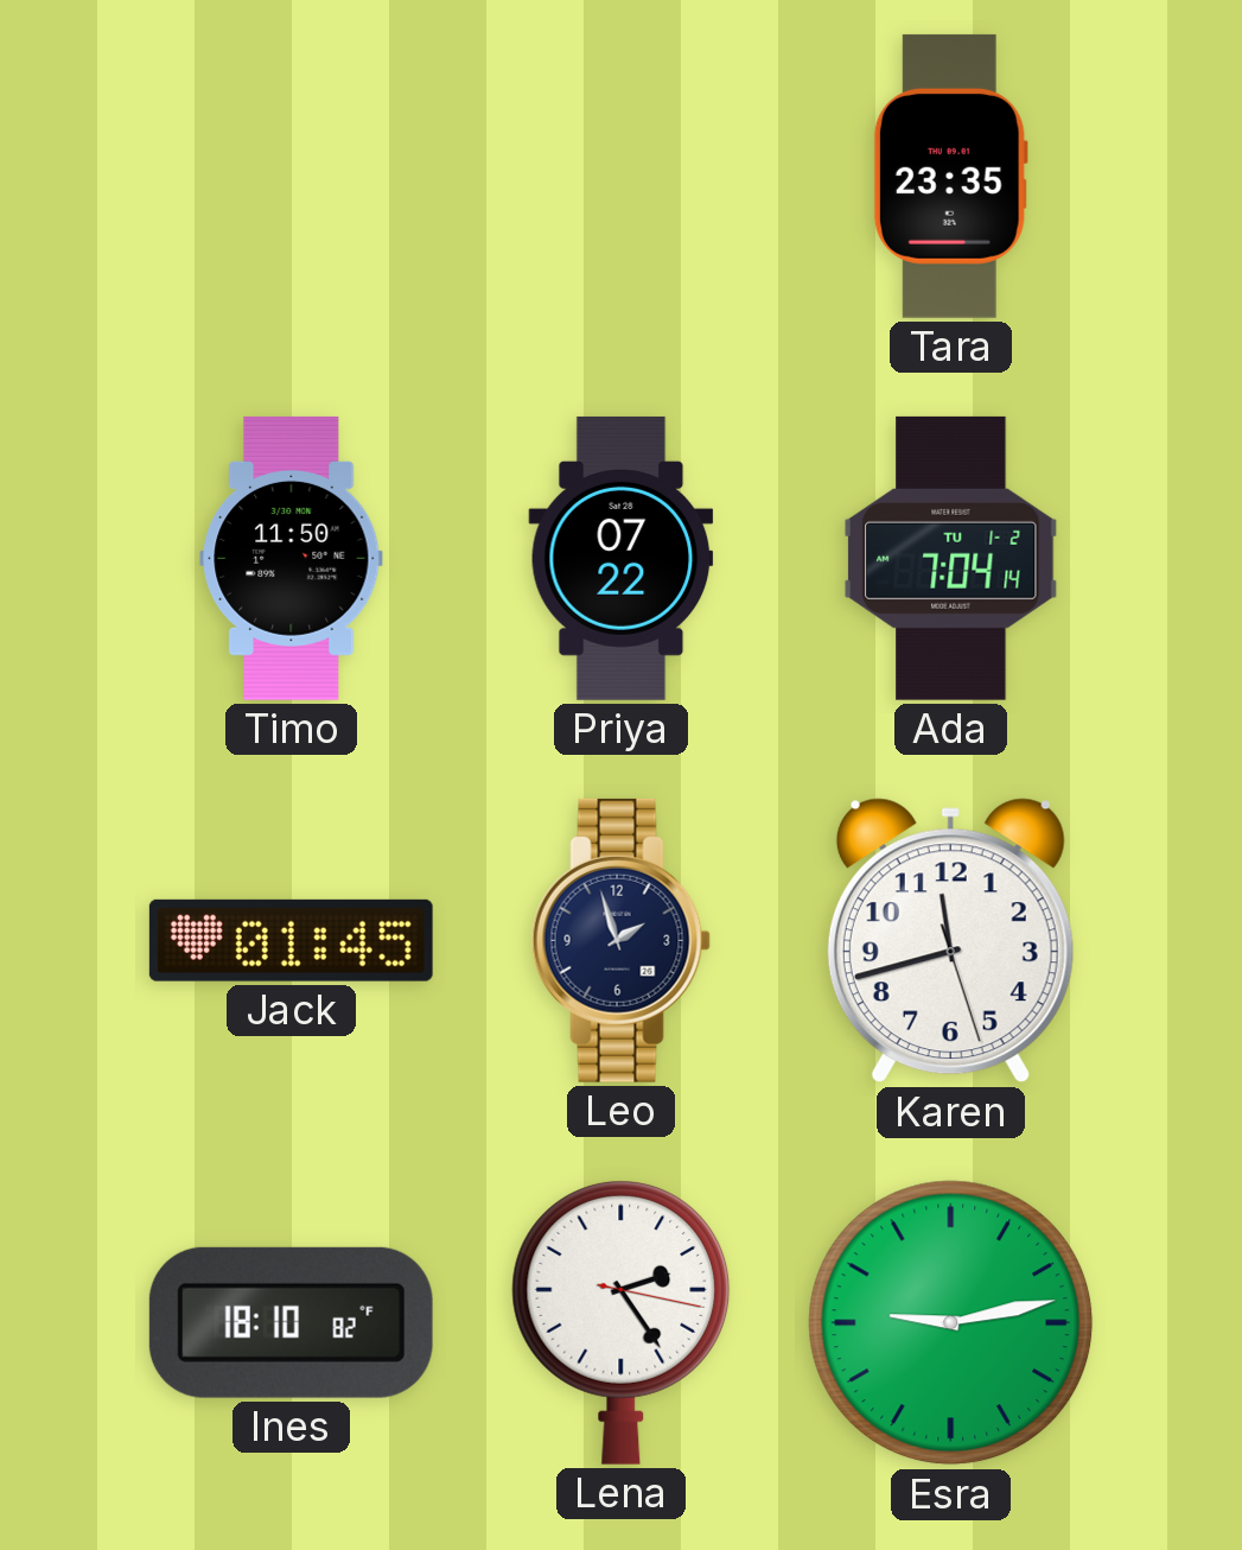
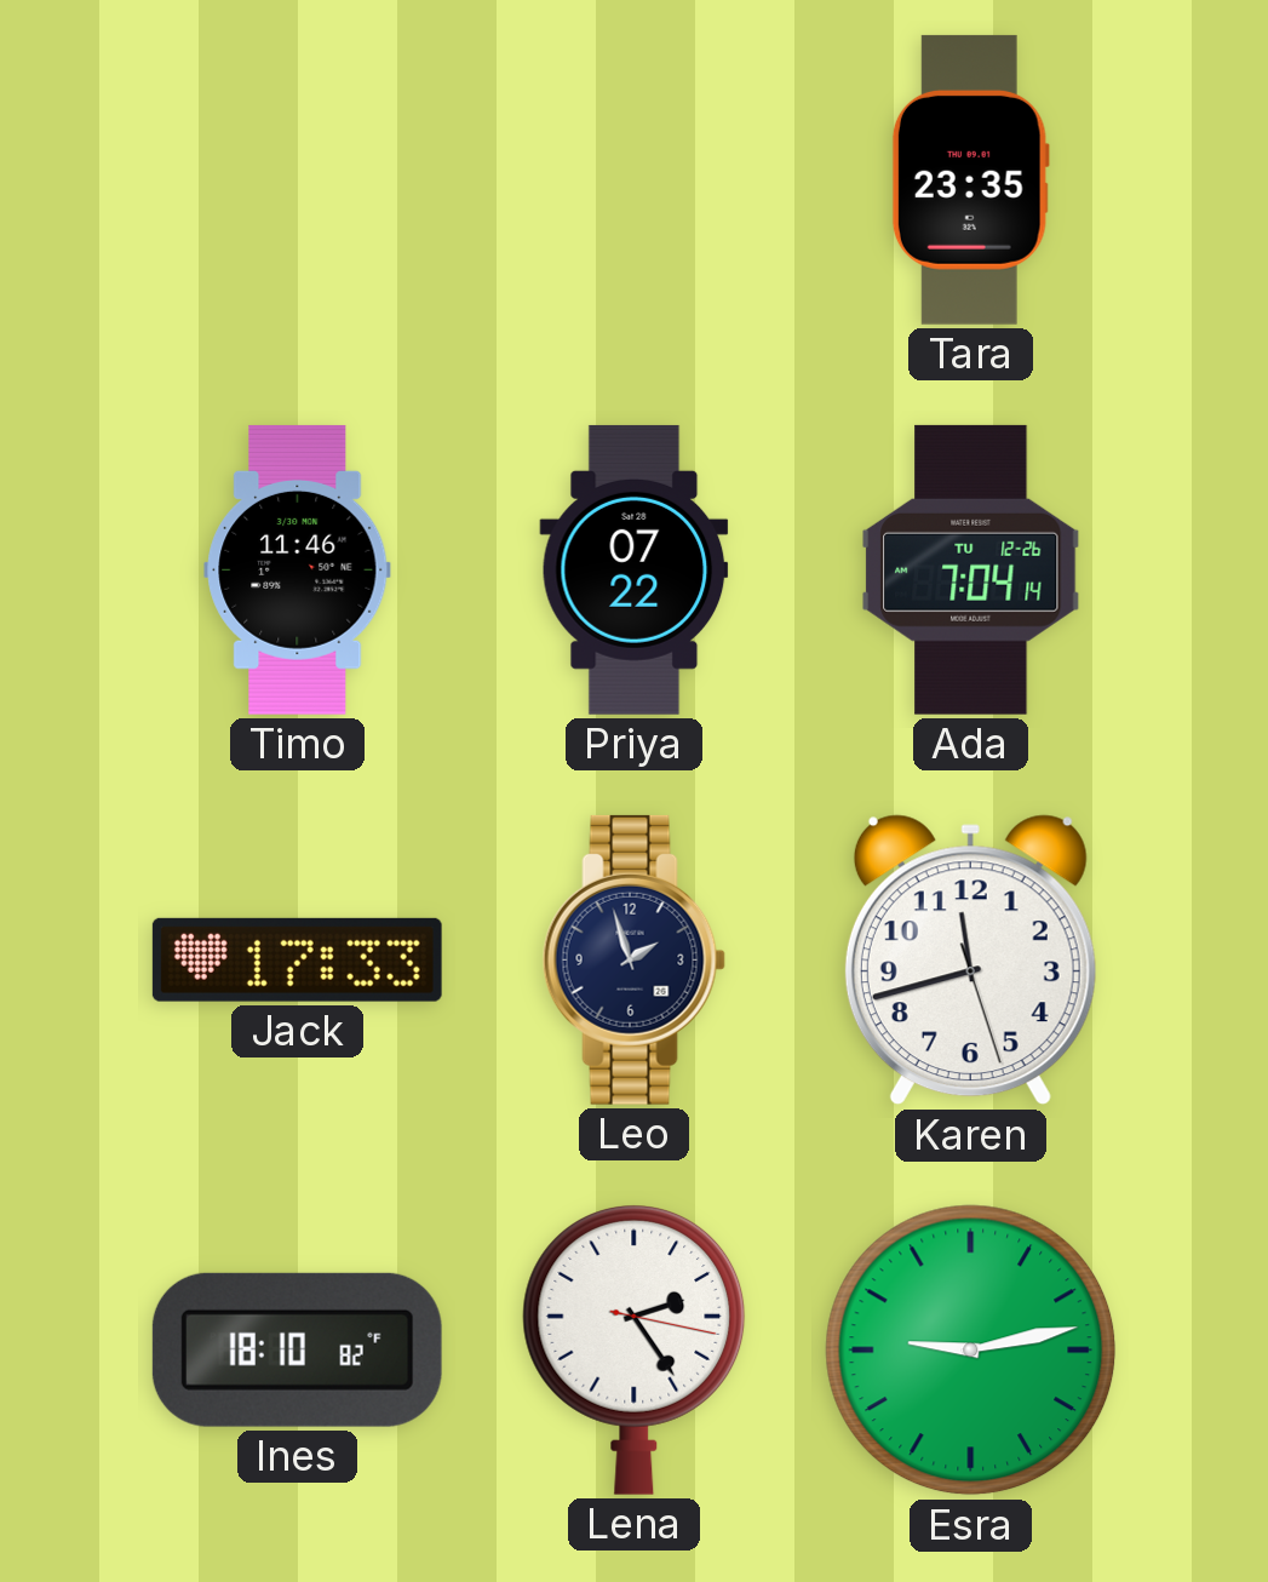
Timo: 11:50 -> 11:46
Ada date: TU 1-2 -> TU 12-26
Jack: 01:45 -> 17:33
